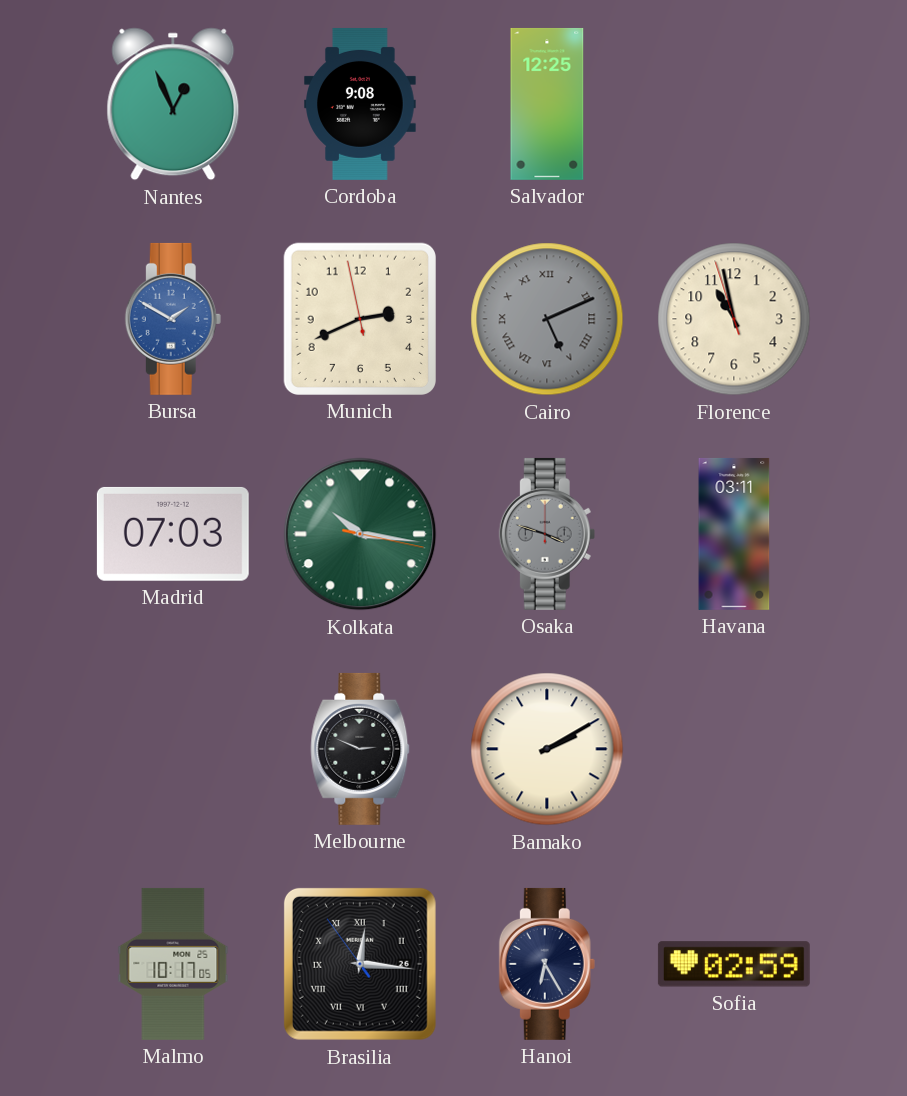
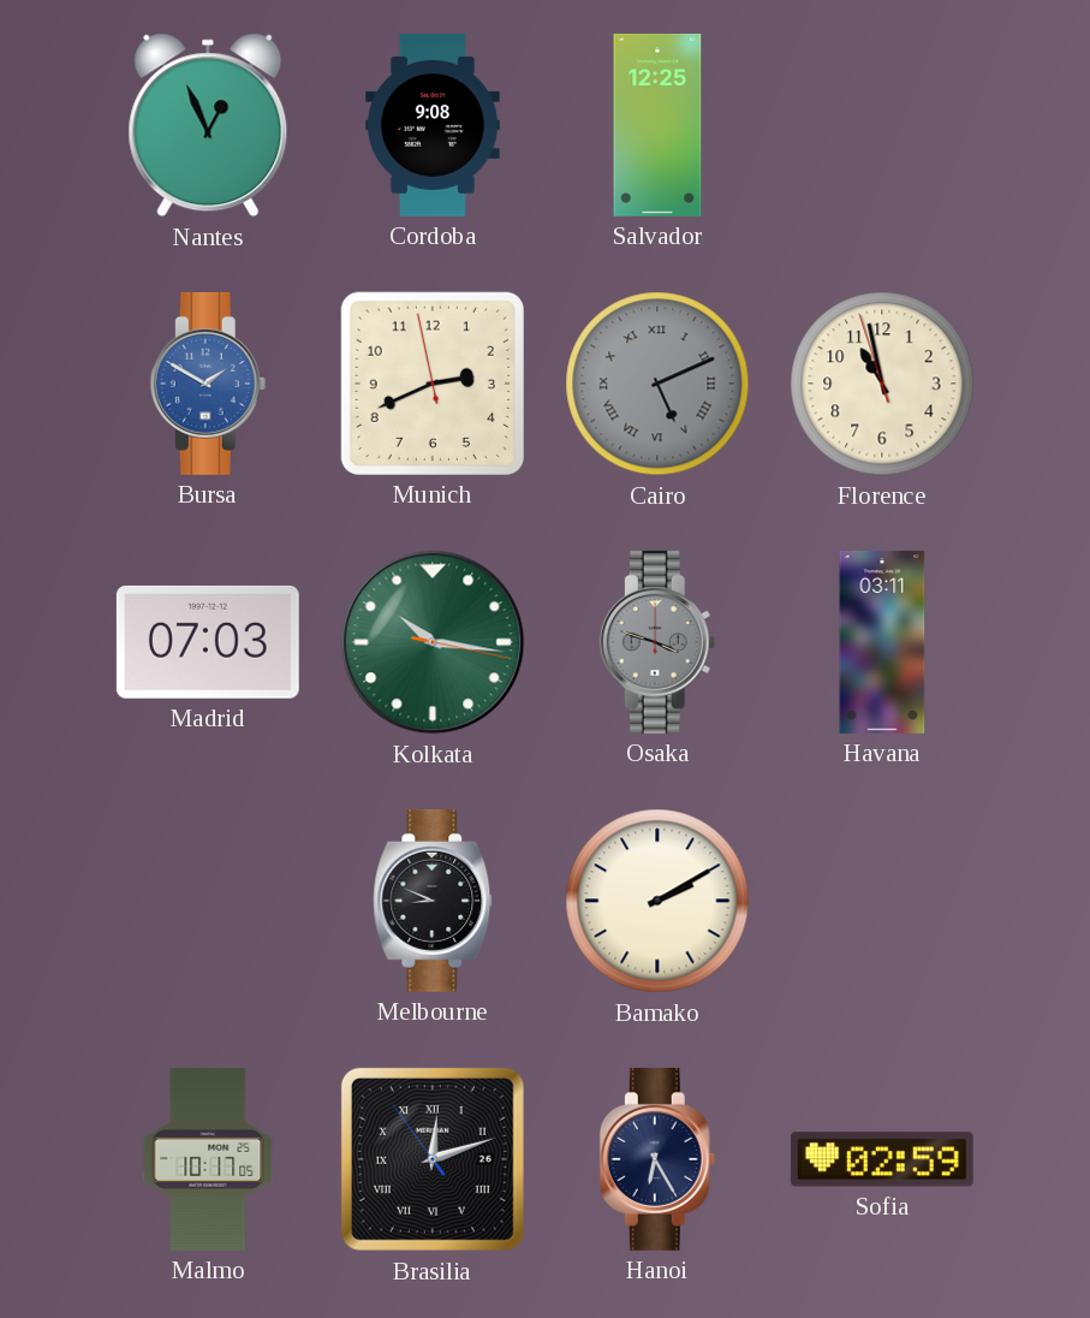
Melbourne: 2:49 -> 8:49
Brasilia: 12:15 -> 12:11
